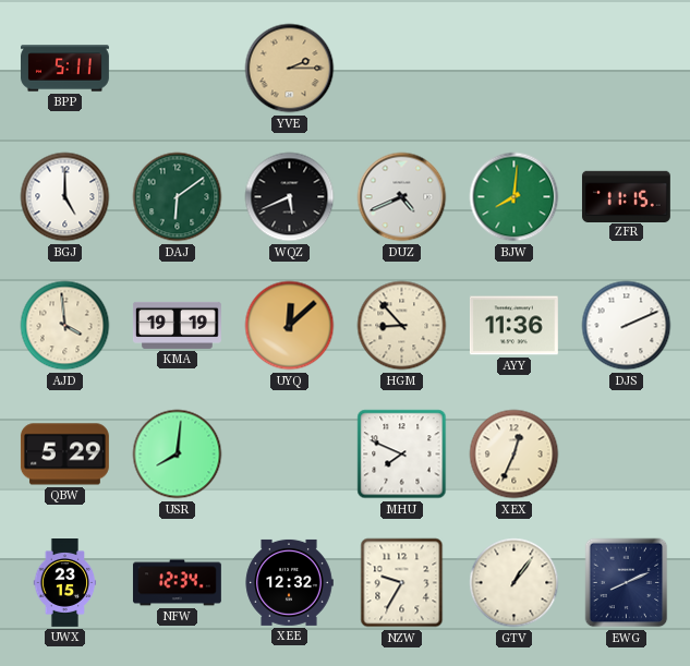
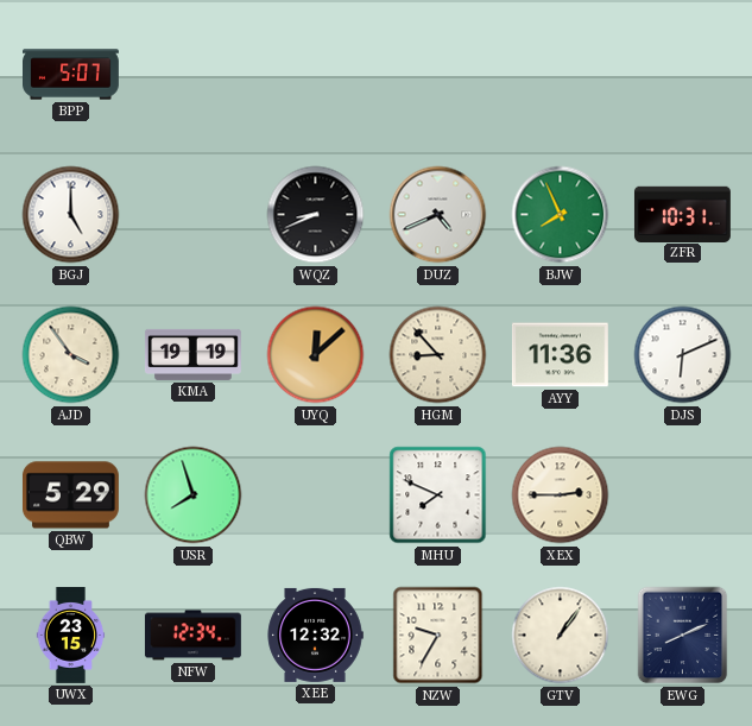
BPP: 5:11 -> 5:07
YVE: 2:15 -> none
DAJ: 6:09 -> none
WQZ: 5:41 -> 8:41
BJW: 8:01 -> 7:56
ZFR: 11:15 -> 10:31
AJD: 3:59 -> 3:54
DJS: 2:11 -> 6:11
USR: 8:01 -> 7:57
XEX: 12:34 -> 2:45
